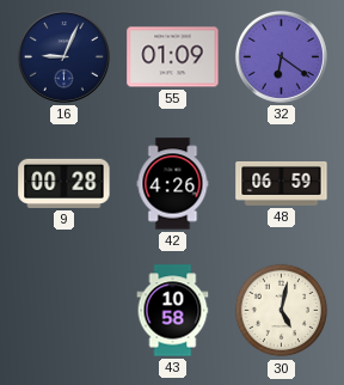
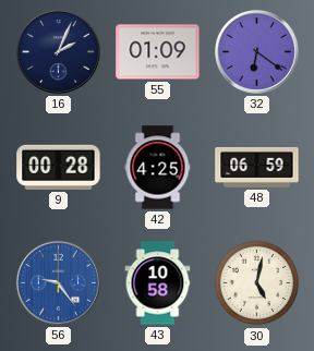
16: 9:04 -> 2:04
42: 4:26 -> 4:25
56: none -> 9:24
